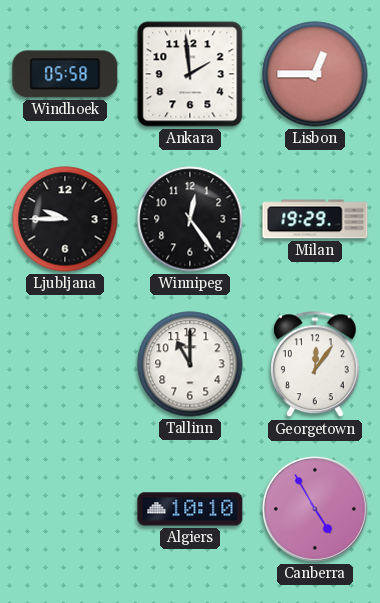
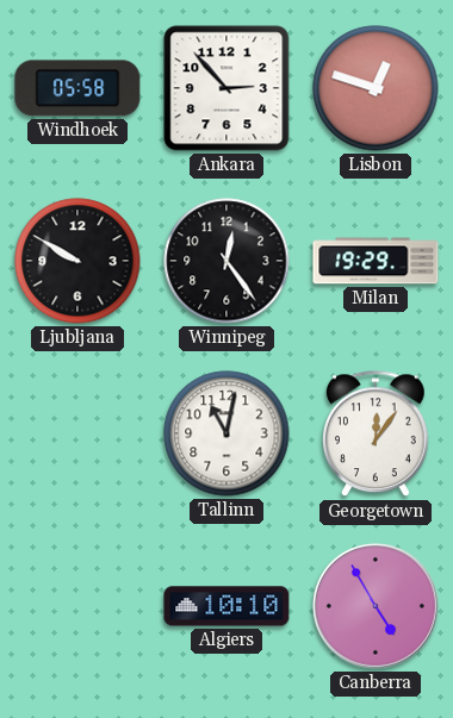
Ankara: 1:59 -> 2:53
Lisbon: 12:45 -> 12:48
Ljubljana: 9:45 -> 9:50
Tallinn: 11:00 -> 11:02
